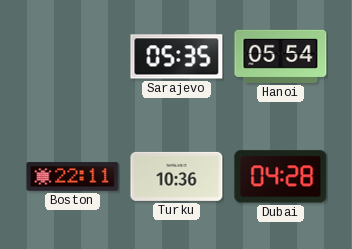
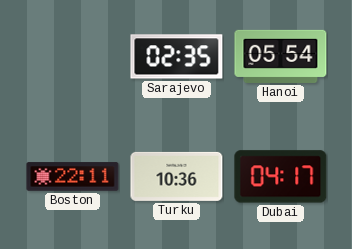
Sarajevo: 05:35 -> 02:35
Dubai: 04:28 -> 04:17
